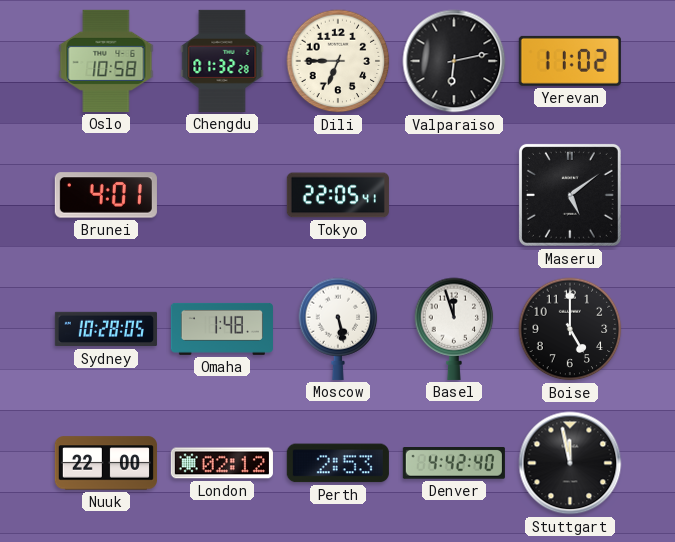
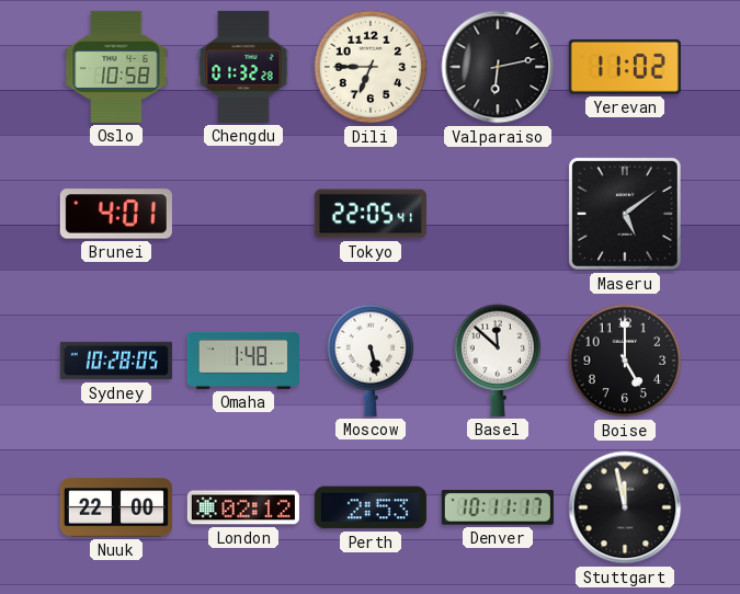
Basel: 11:57 -> 11:52
Denver: 4:42 -> 10:11
